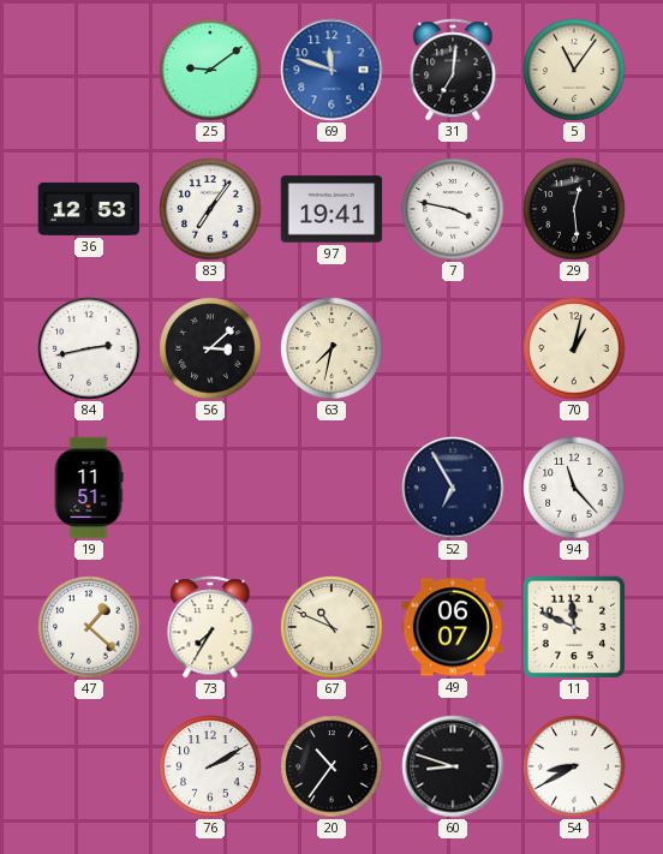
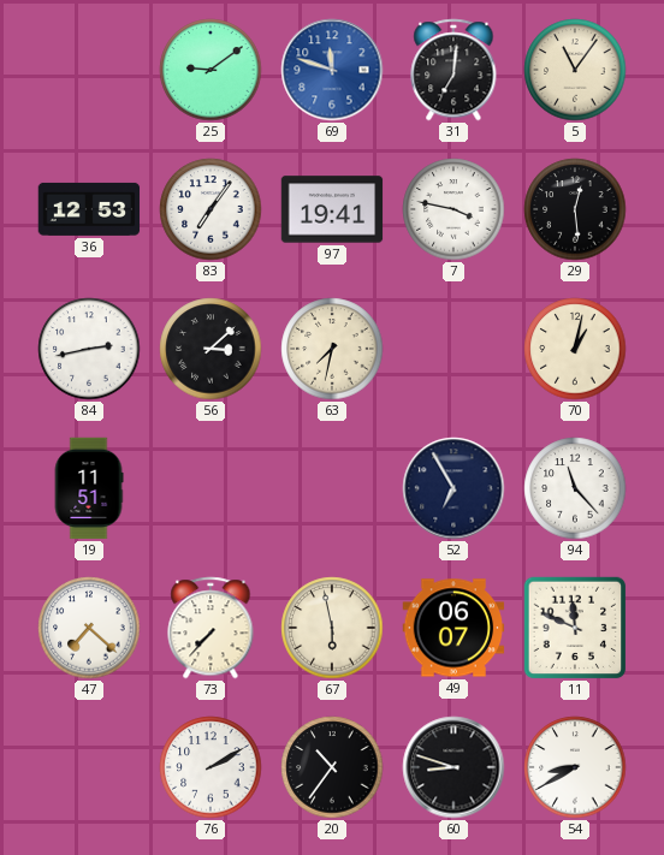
47: 1:22 -> 7:22
73: 7:35 -> 7:37
67: 10:49 -> 5:58
